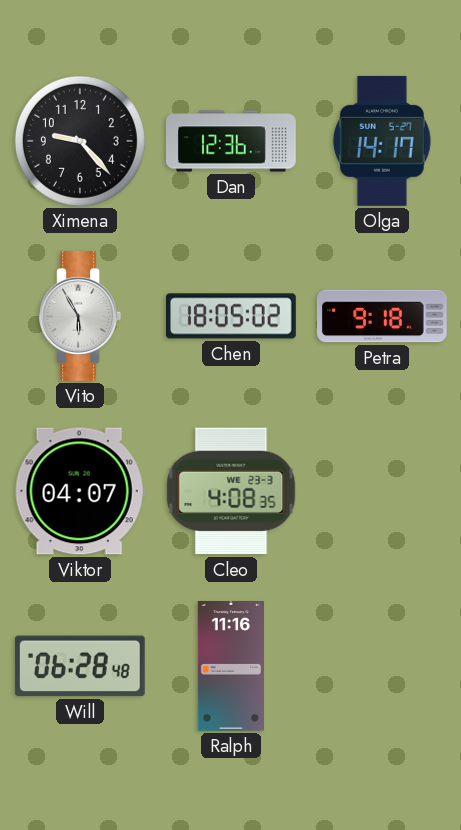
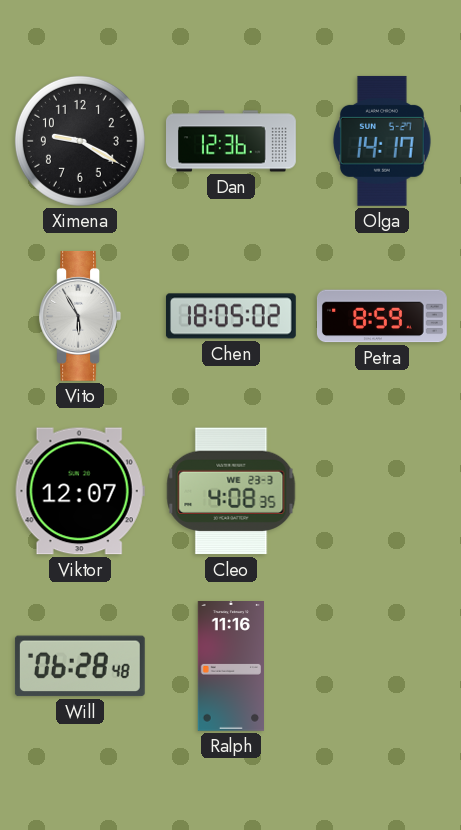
Ximena: 9:23 -> 9:20
Petra: 9:18 -> 8:59
Viktor: 04:07 -> 12:07
